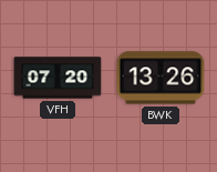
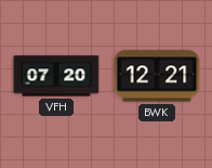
BWK: 13:26 -> 12:21
